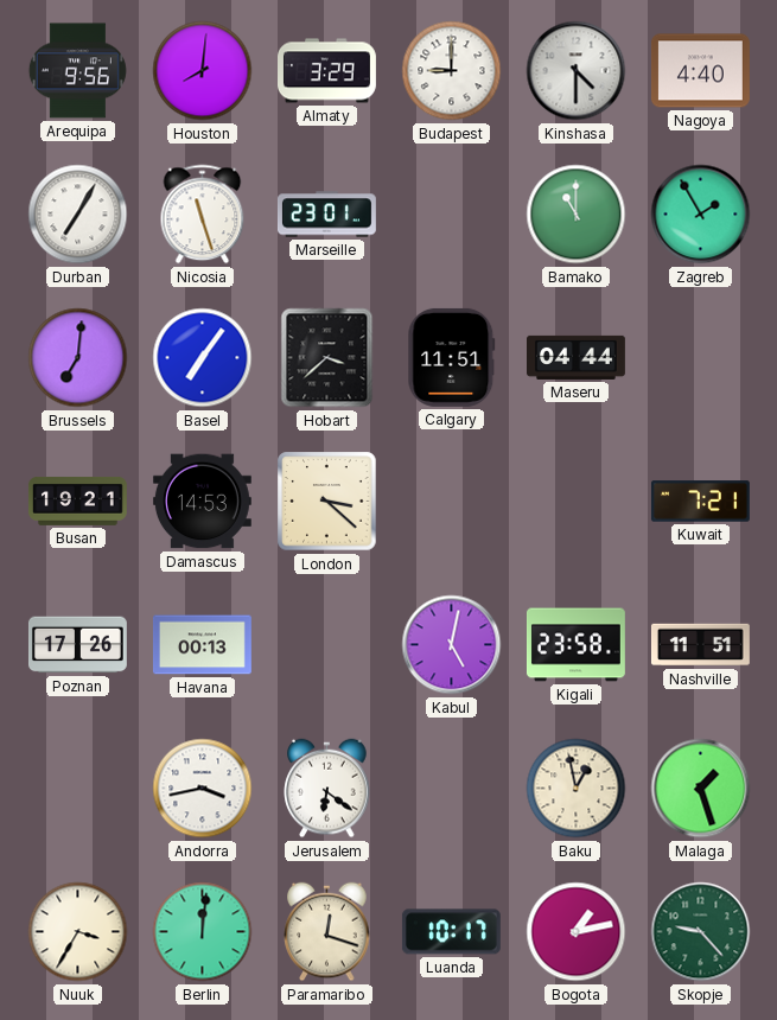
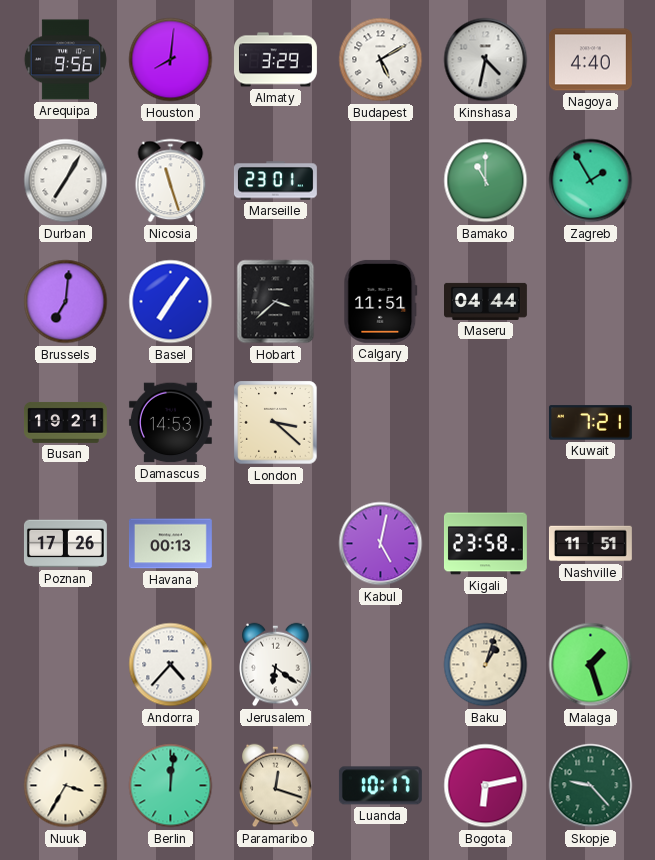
Budapest: 9:00 -> 5:10
Kinshasa: 4:30 -> 4:32
Andorra: 3:43 -> 4:37
Baku: 12:58 -> 1:03
Bogota: 1:13 -> 6:13
